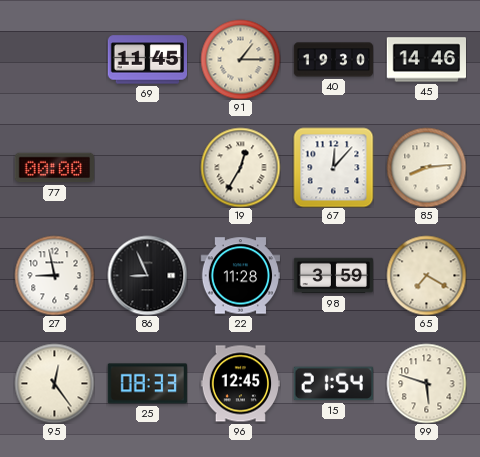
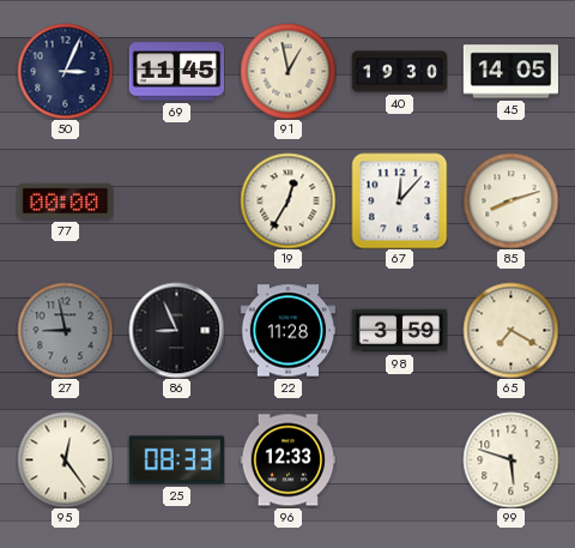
50: none -> 3:04
91: 1:15 -> 12:58
45: 14:46 -> 14:05
85: 8:14 -> 8:12
27 dial: white -> grey
96: 12:45 -> 12:33
15: 21:54 -> none
